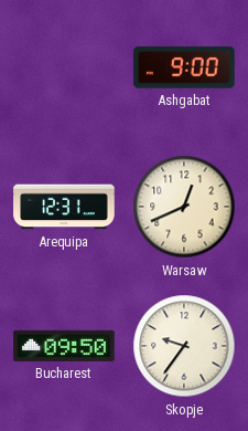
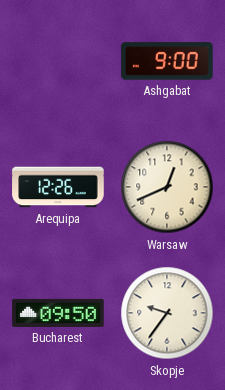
Arequipa: 12:31 -> 12:26
